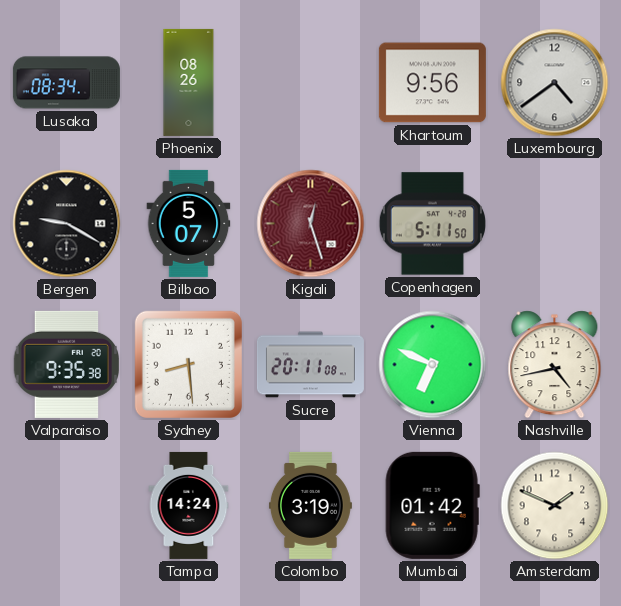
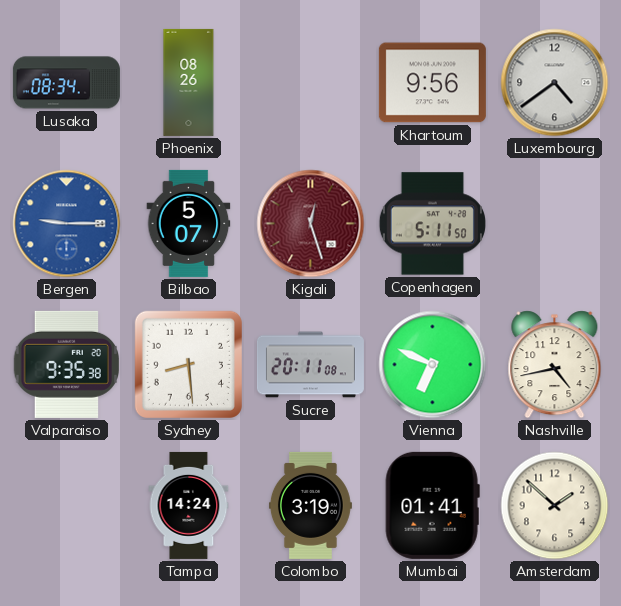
Bergen: 9:20 -> 9:15
Bergen dial: black -> blue
Mumbai: 01:42 -> 01:41
Amsterdam: 1:49 -> 1:52
